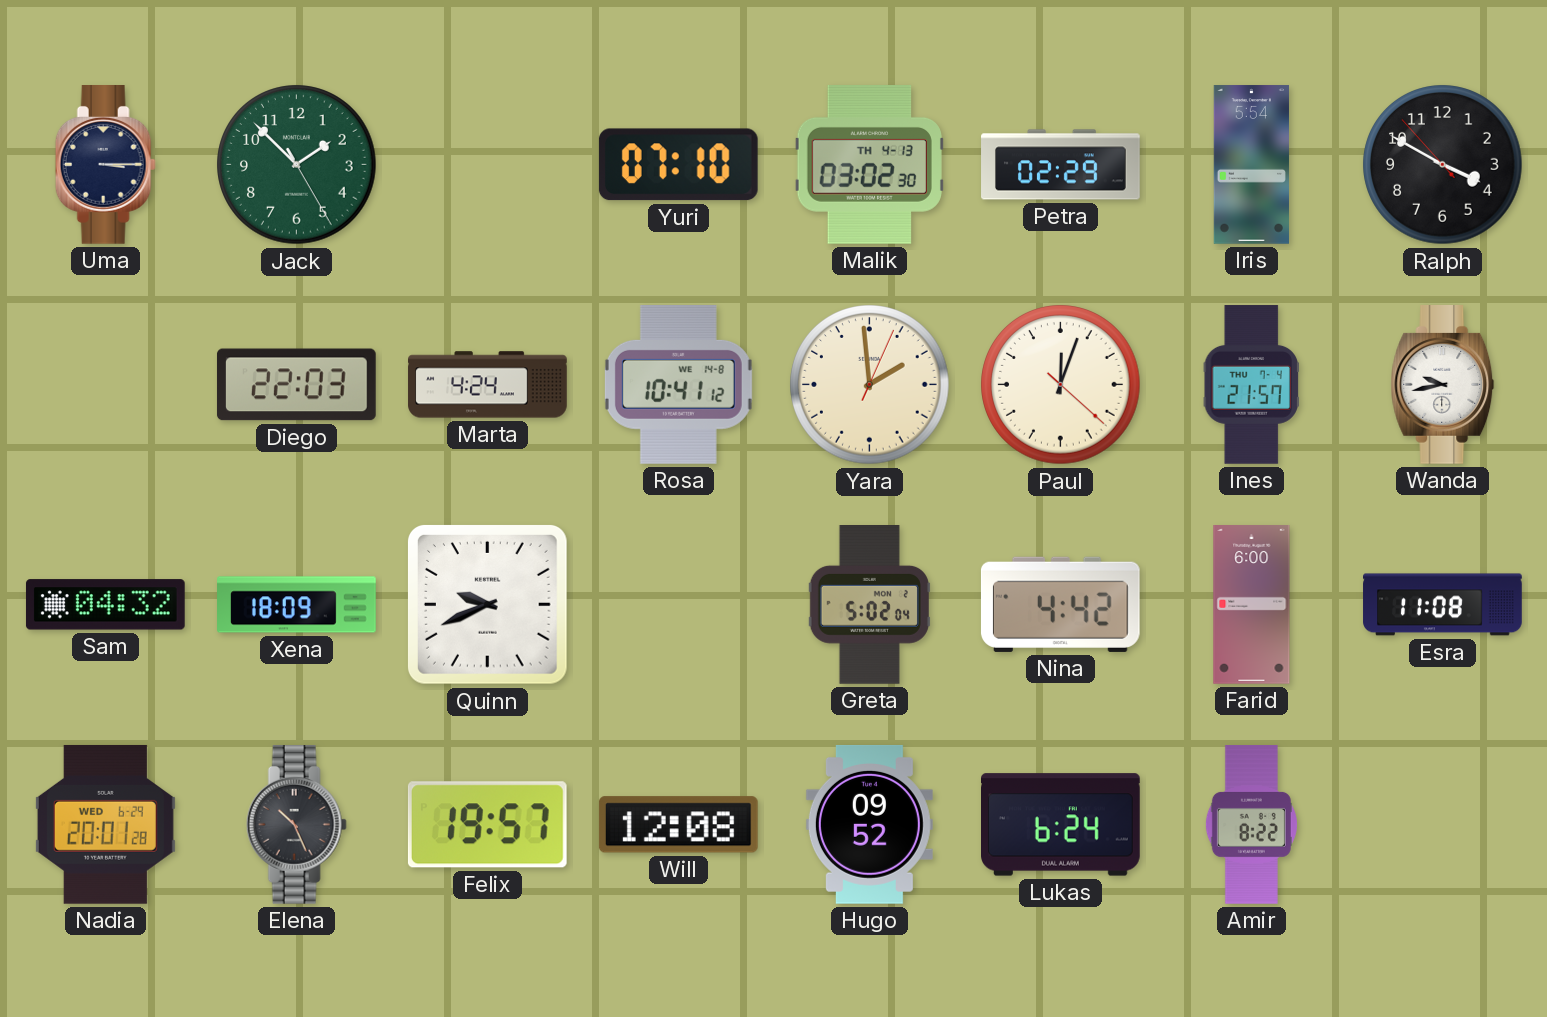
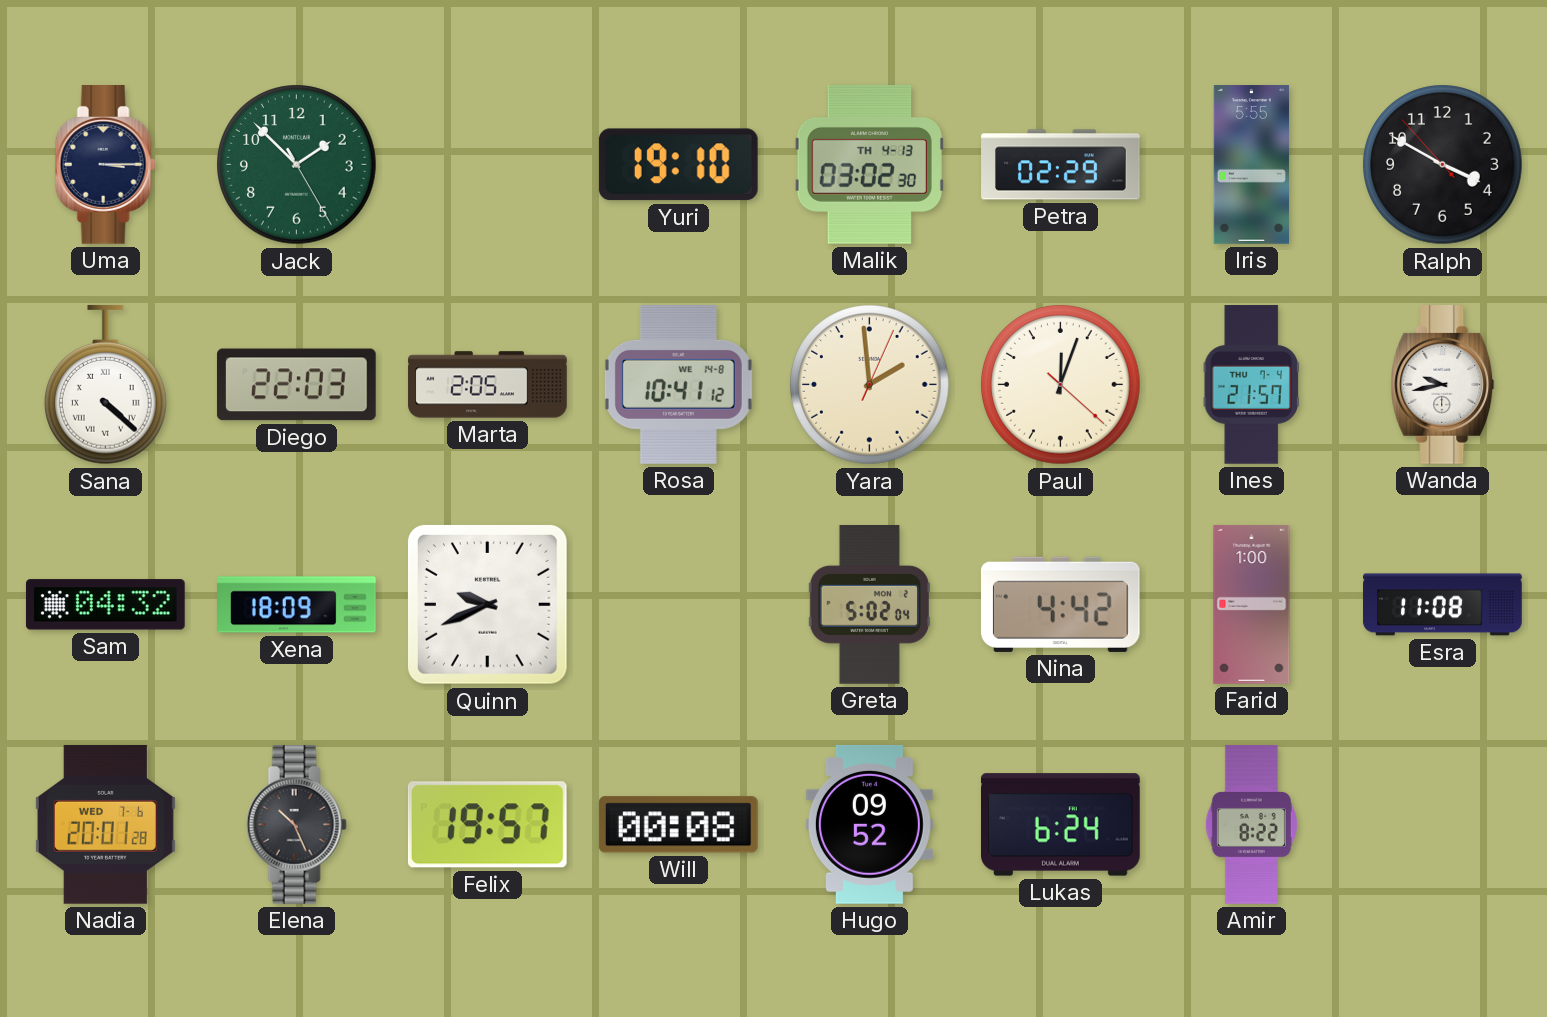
Yuri: 07:10 -> 19:10
Iris: 5:54 -> 5:55
Sana: none -> 4:22
Marta: 4:24 -> 2:05
Farid: 6:00 -> 1:00
Nadia date: WED 6-29 -> WED 7-6
Will: 12:08 -> 00:08
